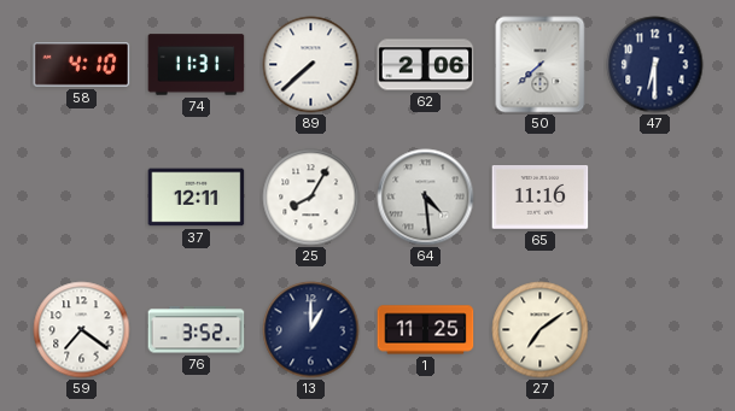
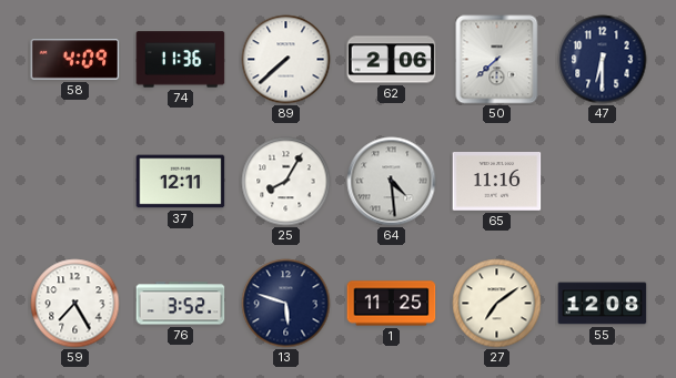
58: 4:10 -> 4:09
74: 11:31 -> 11:36
59: 7:21 -> 7:25
13: 1:00 -> 5:48
55: none -> 12:08
